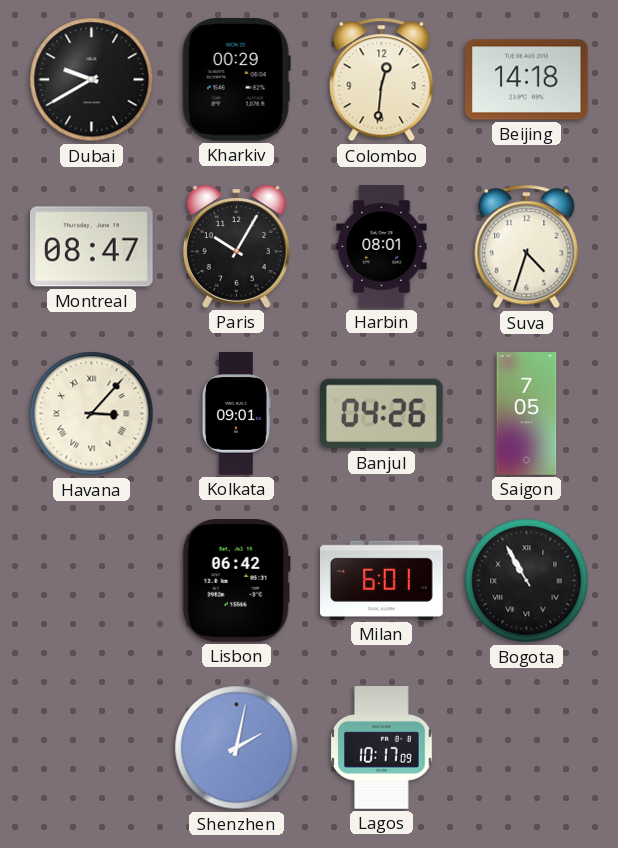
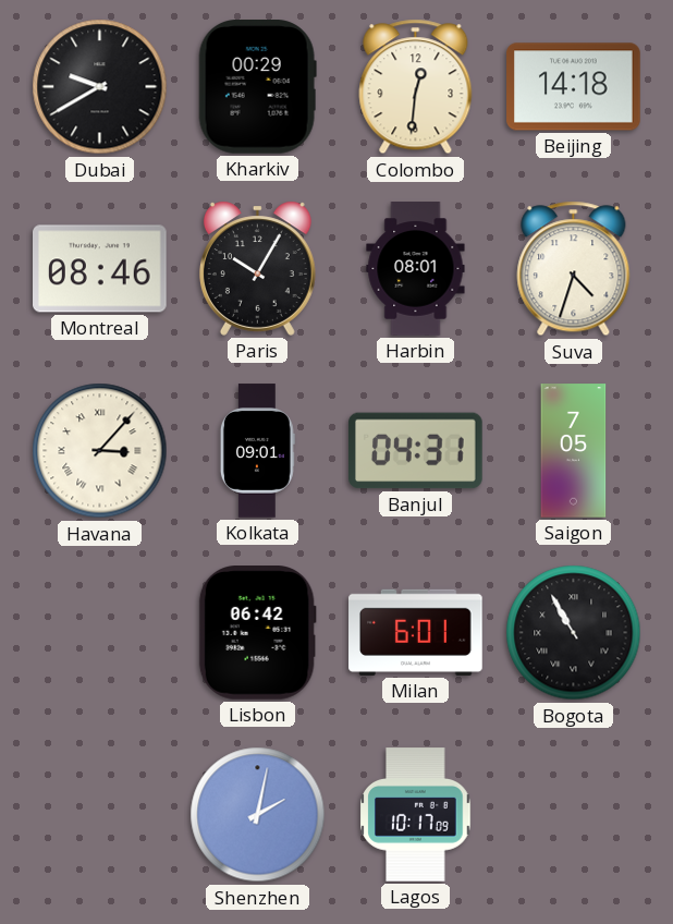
Montreal: 08:47 -> 08:46
Banjul: 04:26 -> 04:31
